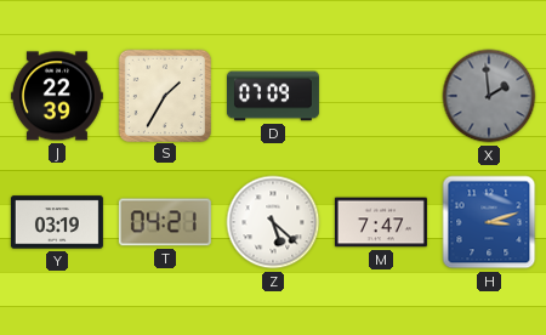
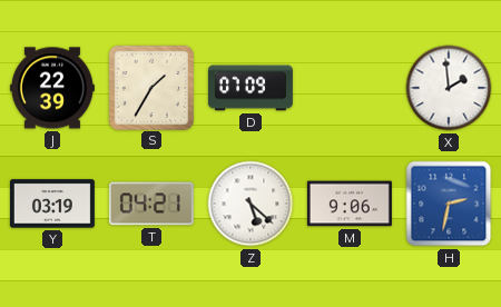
X dial: grey -> white
M: 7:47 -> 9:06
H: 3:12 -> 2:32
